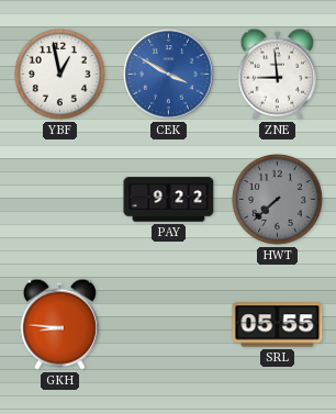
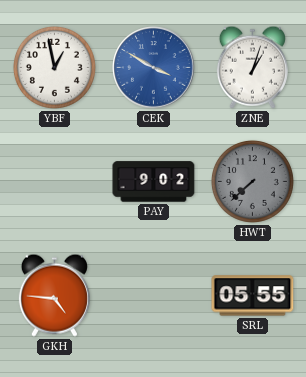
ZNE: 8:59 -> 1:03
PAY: 9:22 -> 9:02
GKH: 8:46 -> 4:46
